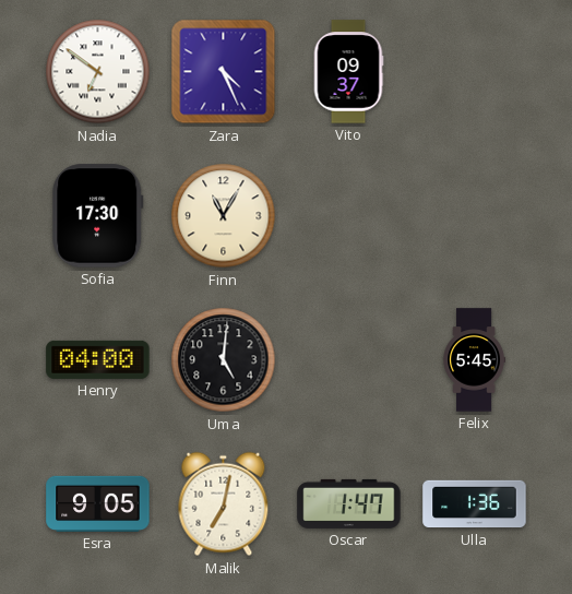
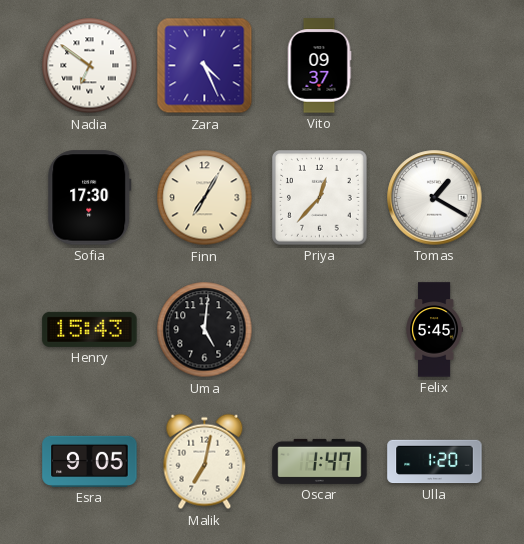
Finn: 11:05 -> 7:05
Priya: none -> 12:37
Tomas: none -> 1:20
Henry: 04:00 -> 15:43
Ulla: 1:36 -> 1:20
